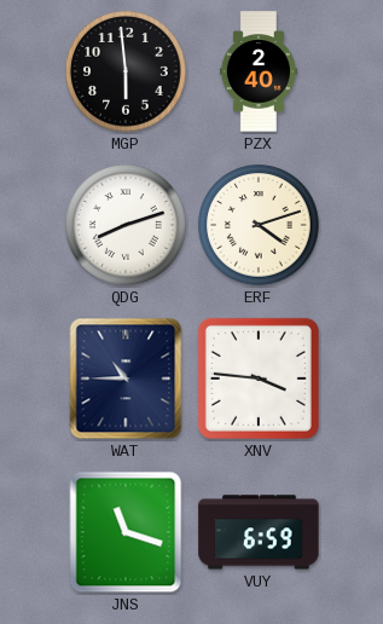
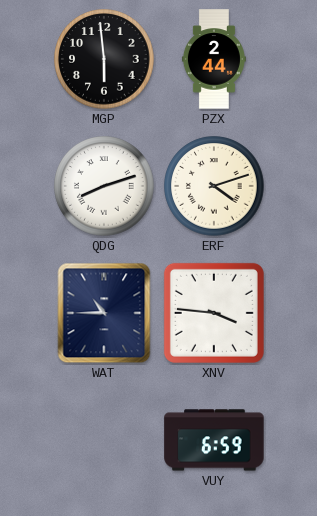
PZX: 2:40 -> 2:44
JNS: 11:18 -> none
